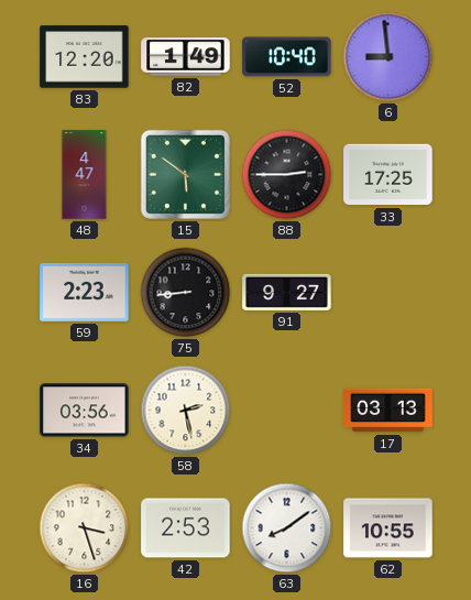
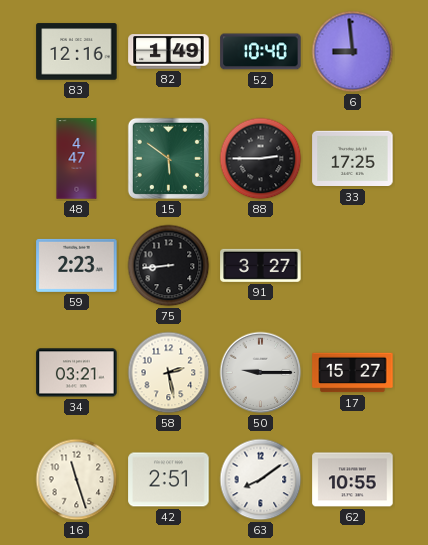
83: 12:20 -> 12:16
91: 9:27 -> 3:27
34: 03:56 -> 03:21
50: none -> 9:15
17: 03:13 -> 15:27
16: 3:27 -> 11:27
42: 2:53 -> 2:51
